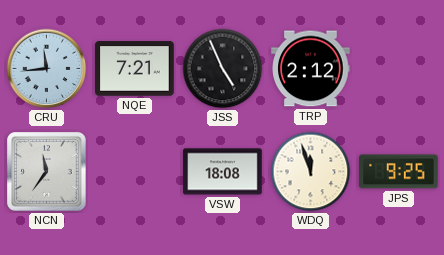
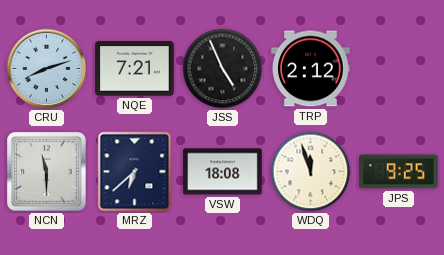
CRU: 11:44 -> 8:12
NCN: 11:36 -> 11:30
MRZ: none -> 6:38
